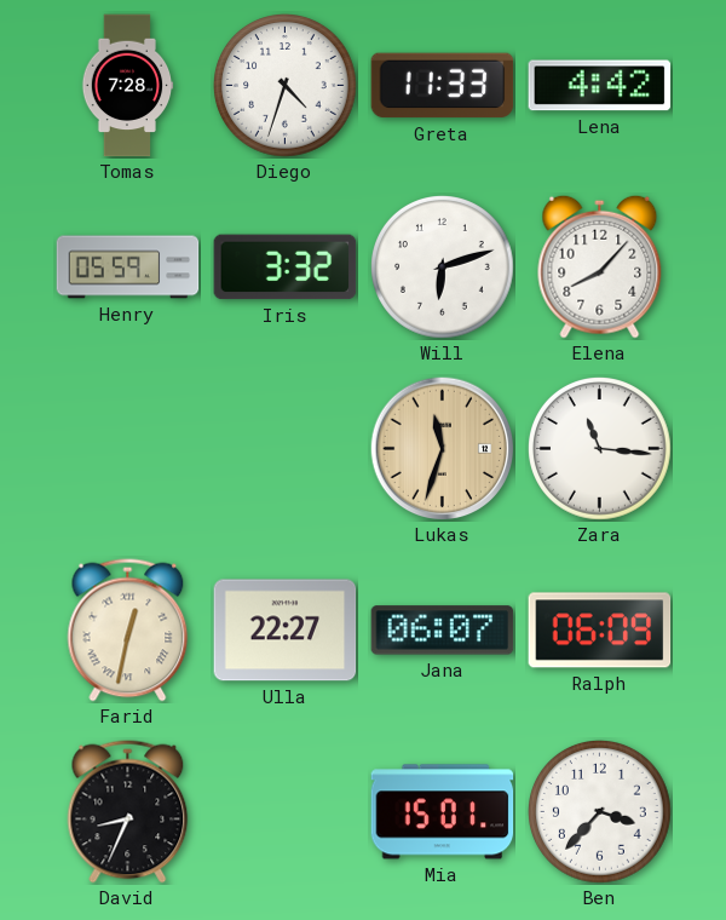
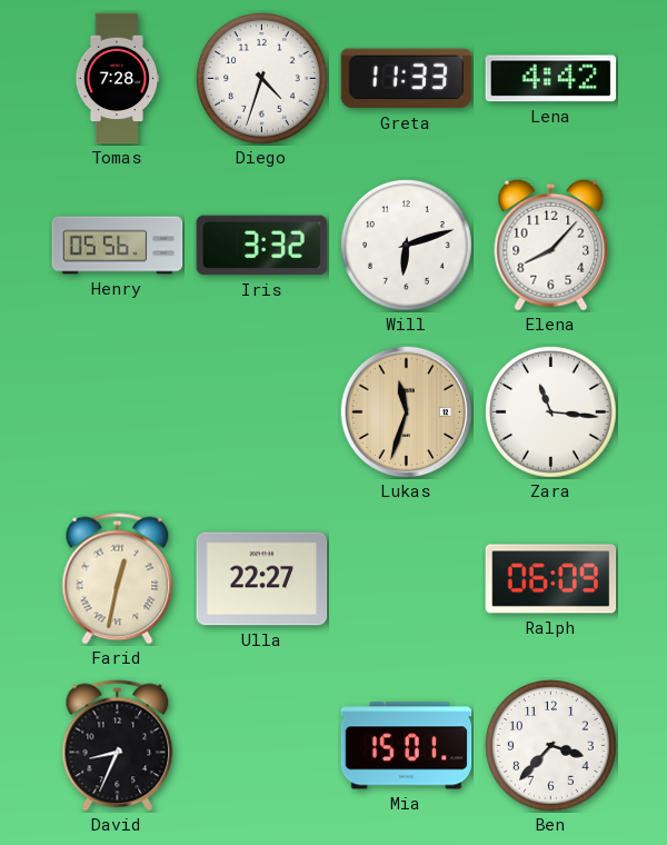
Henry: 05:59 -> 05:56
Jana: 06:07 -> none
